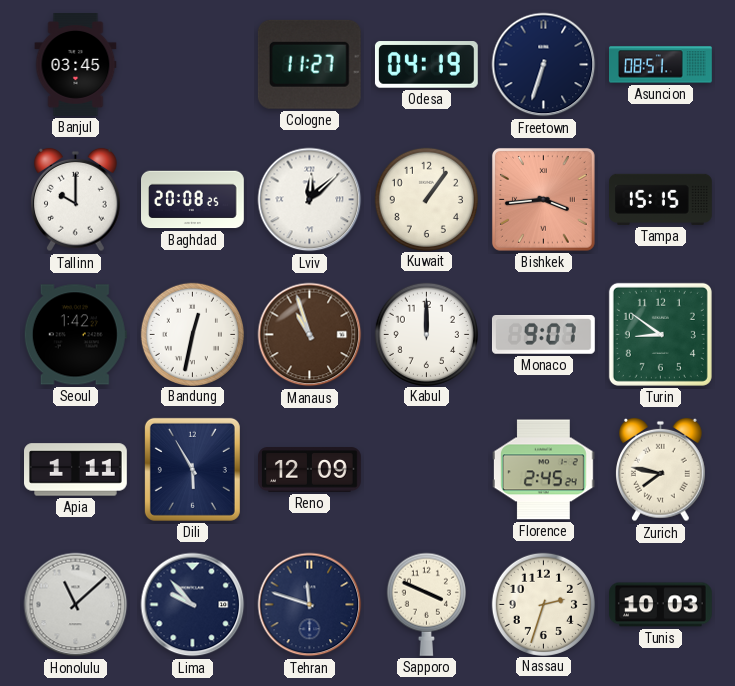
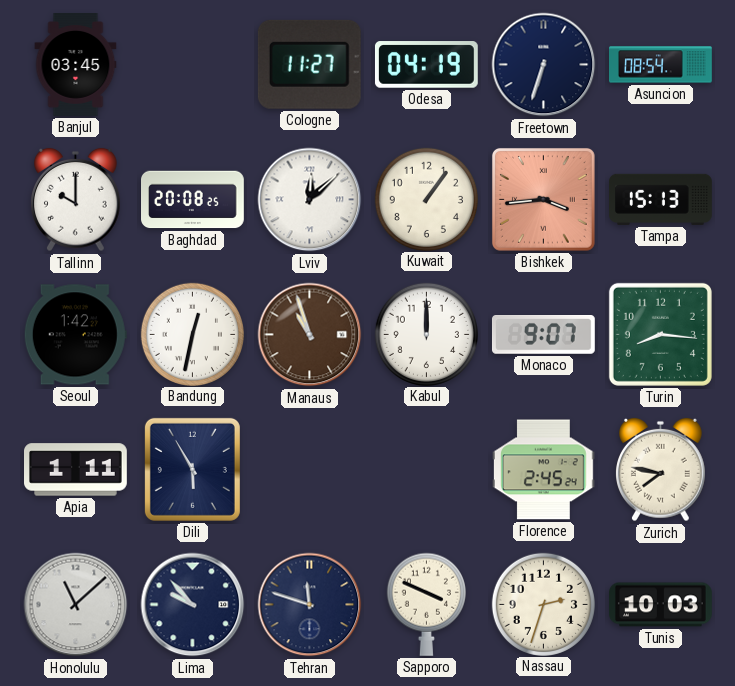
Asuncion: 08:51 -> 08:54
Tampa: 15:15 -> 15:13
Turin: 8:51 -> 8:16
Reno: 12:09 -> none
